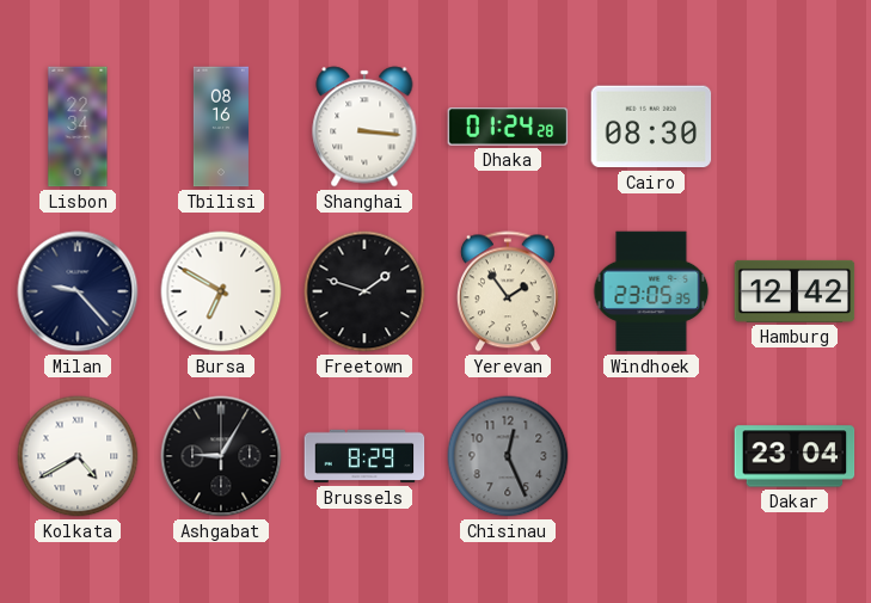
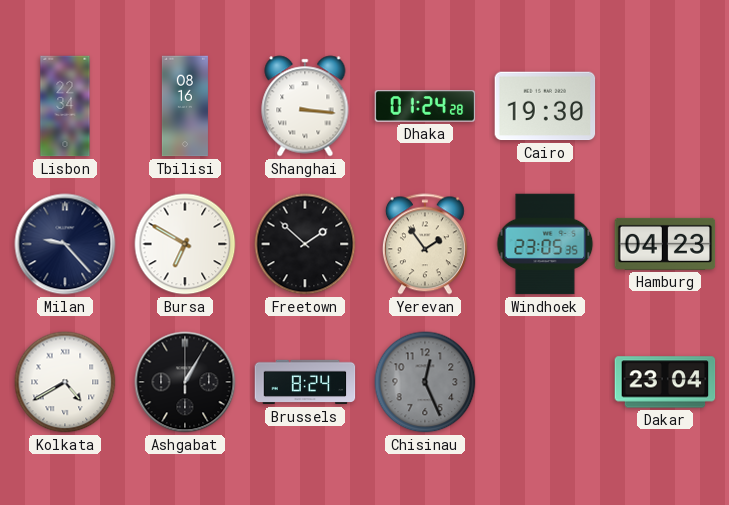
Cairo: 08:30 -> 19:30
Freetown: 1:48 -> 1:52
Hamburg: 12:42 -> 04:23
Ashgabat: 9:05 -> 1:05
Brussels: 8:29 -> 8:24
